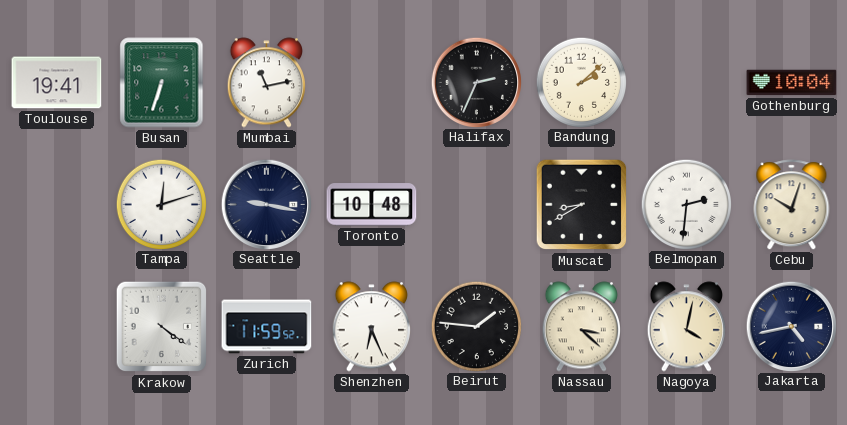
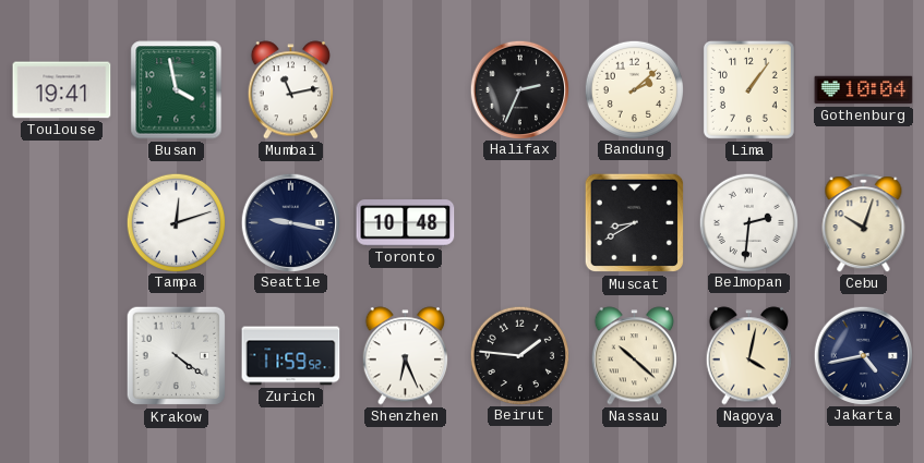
Busan: 6:33 -> 3:58
Lima: none -> 1:06
Nassau: 3:22 -> 10:22
